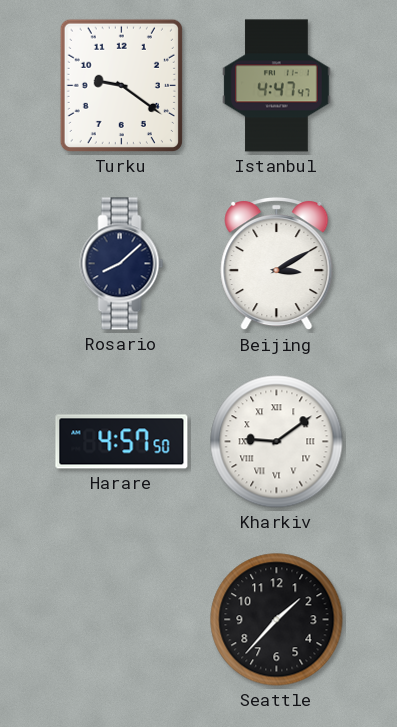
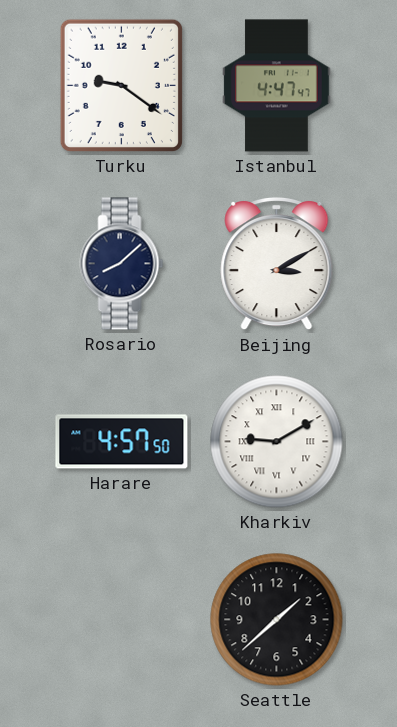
Kharkiv: 9:09 -> 9:10
Seattle: 1:37 -> 1:38
